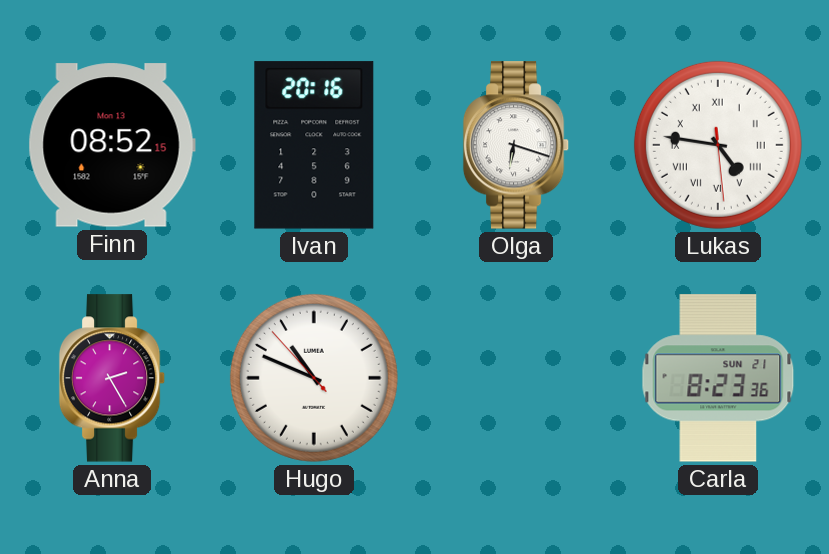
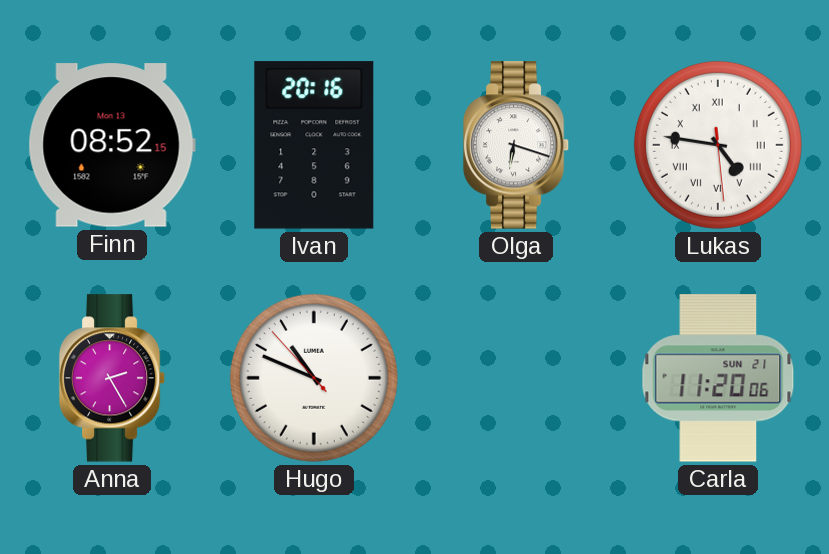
Carla: 8:23 -> 11:20
